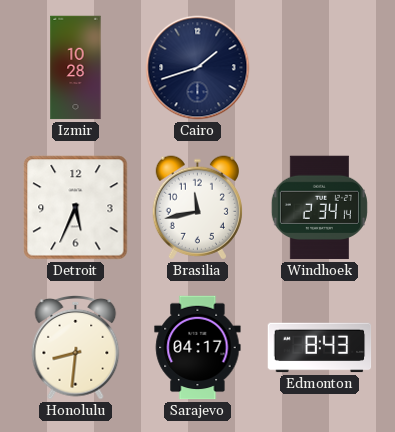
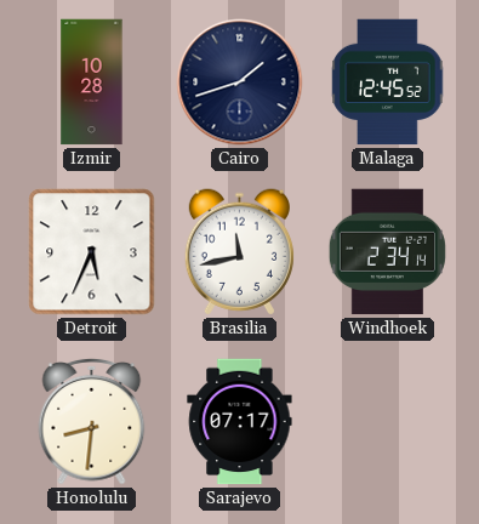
Malaga: none -> 12:45
Sarajevo: 04:17 -> 07:17
Edmonton: 8:43 -> none
